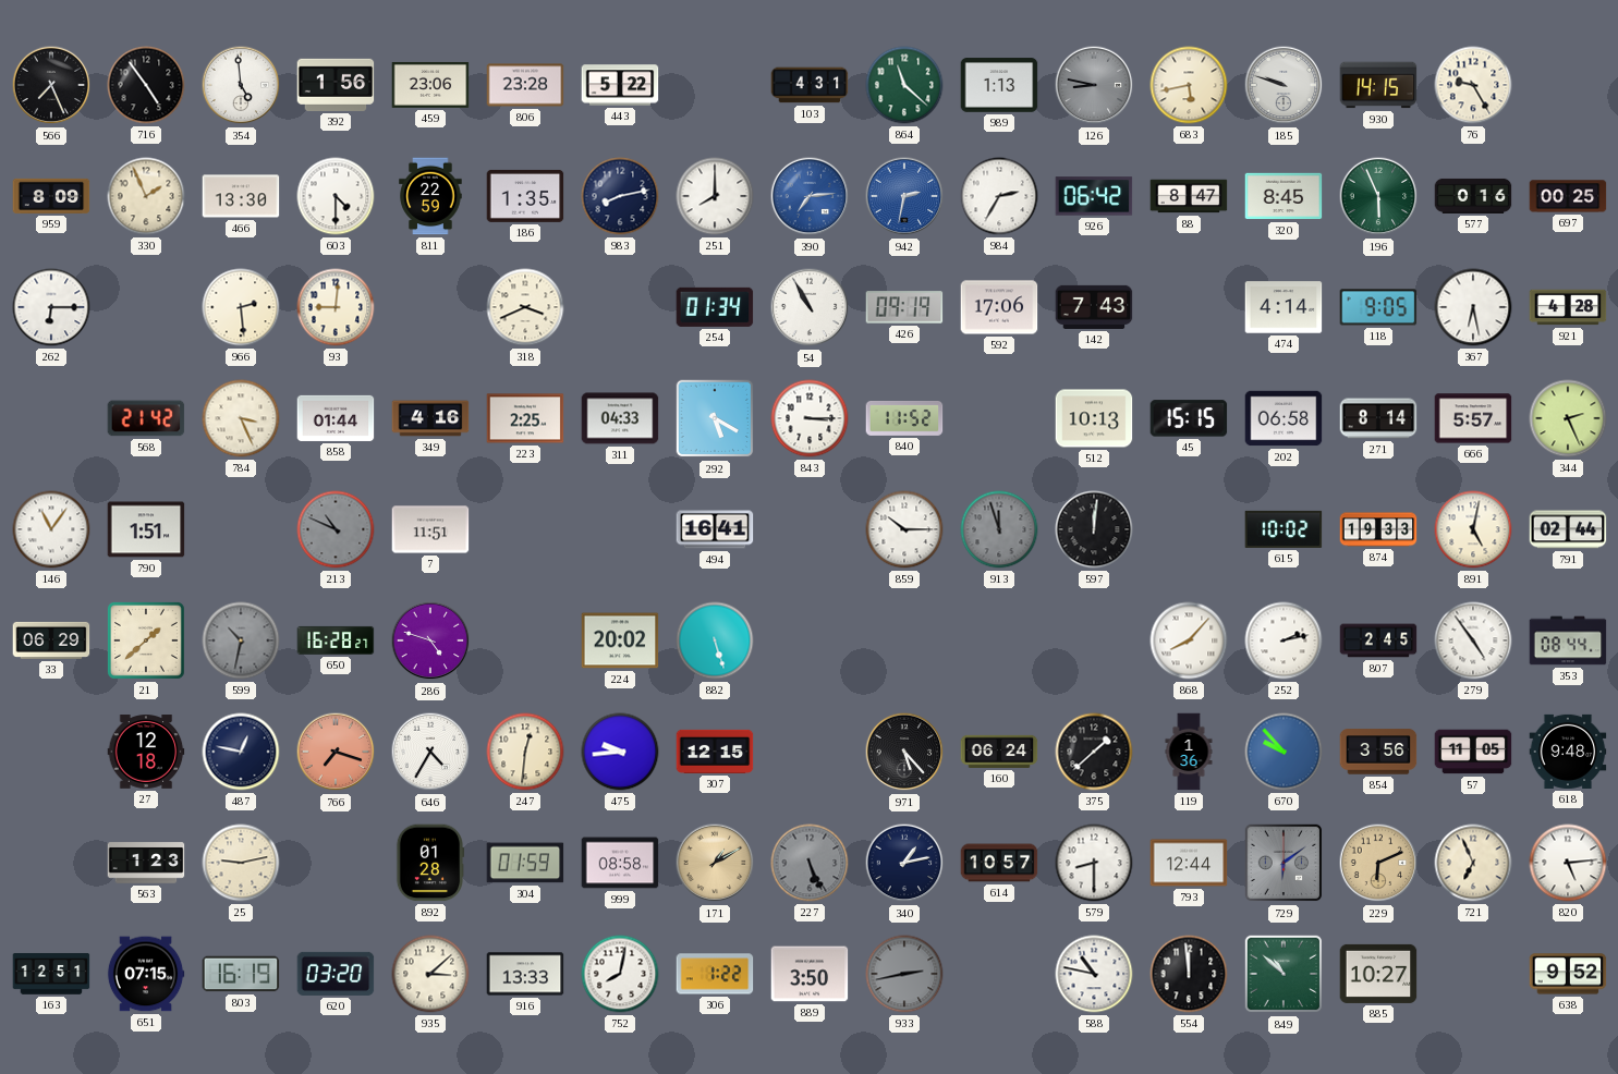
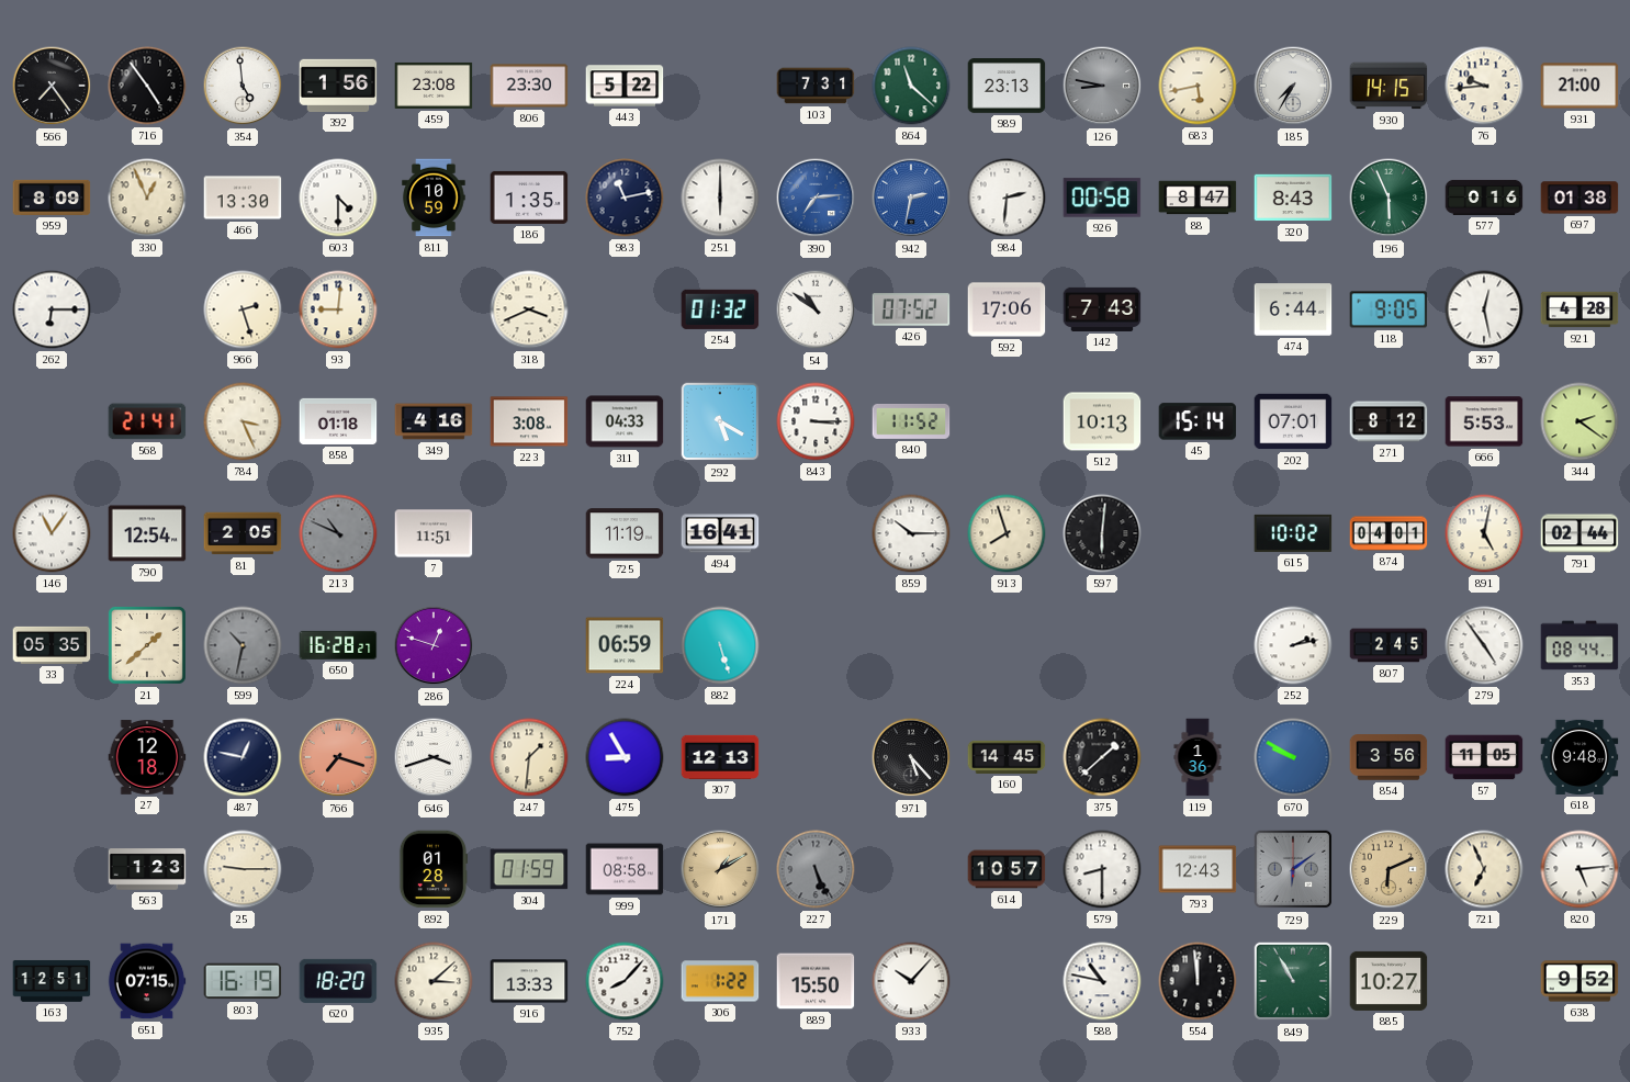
566: 7:26 -> 7:24
459: 23:06 -> 23:08
806: 23:28 -> 23:30
103: 4:31 -> 7:31
989: 1:13 -> 23:13
185: 9:48 -> 7:35
76: 9:25 -> 9:44
931: none -> 21:00
330: 1:56 -> 12:56
811: 22:59 -> 10:59
983: 8:13 -> 11:13
251: 8:00 -> 6:00
984: 2:35 -> 2:31
926: 06:42 -> 00:58
320: 8:45 -> 8:43
697: 00:25 -> 01:38
966: 2:29 -> 2:27
254: 01:34 -> 01:32
54: 10:55 -> 10:51
426: 09:19 -> 07:52
474: 4:14 -> 6:44
367: 6:28 -> 12:28
568: 21:42 -> 21:41
858: 01:44 -> 01:18
223: 2:25 -> 3:08
45: 15:15 -> 15:14
202: 06:58 -> 07:01
271: 8:14 -> 8:12
666: 5:57 -> 5:53
344: 2:26 -> 2:21
790: 1:51 -> 12:54
81: none -> 2:05
725: none -> 11:19
913: 11:57 -> 7:57
913 dial: grey -> cream
597: 12:01 -> 6:01
874: 19:33 -> 04:01
33: 06:29 -> 05:35
286: 4:48 -> 12:48
224: 20:02 -> 06:59
868: 8:07 -> none
646: 4:35 -> 3:42
247: 12:31 -> 1:31
475: 9:44 -> 8:55
307: 12:15 -> 12:13
160: 06:24 -> 14:45
670: 9:53 -> 9:50
25: 9:13 -> 9:15
340: 1:13 -> none
793: 12:44 -> 12:43
620: 03:20 -> 18:20
752: 8:02 -> 8:07
889: 3:50 -> 15:50
933: 2:43 -> 10:07
933 dial: grey -> white
849: 10:52 -> 10:55
